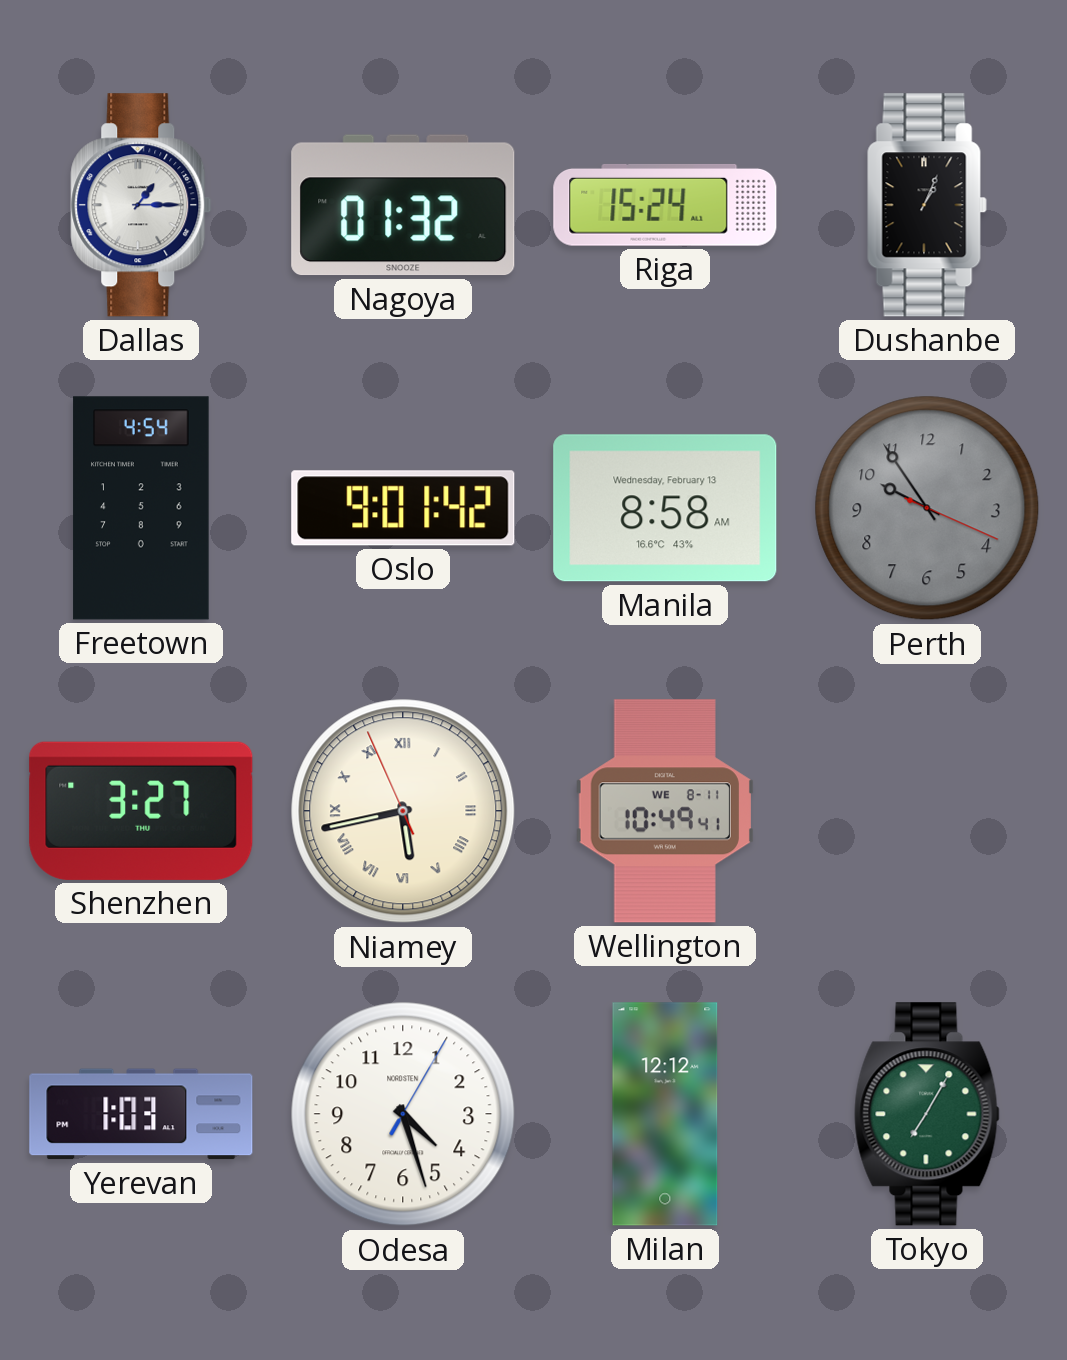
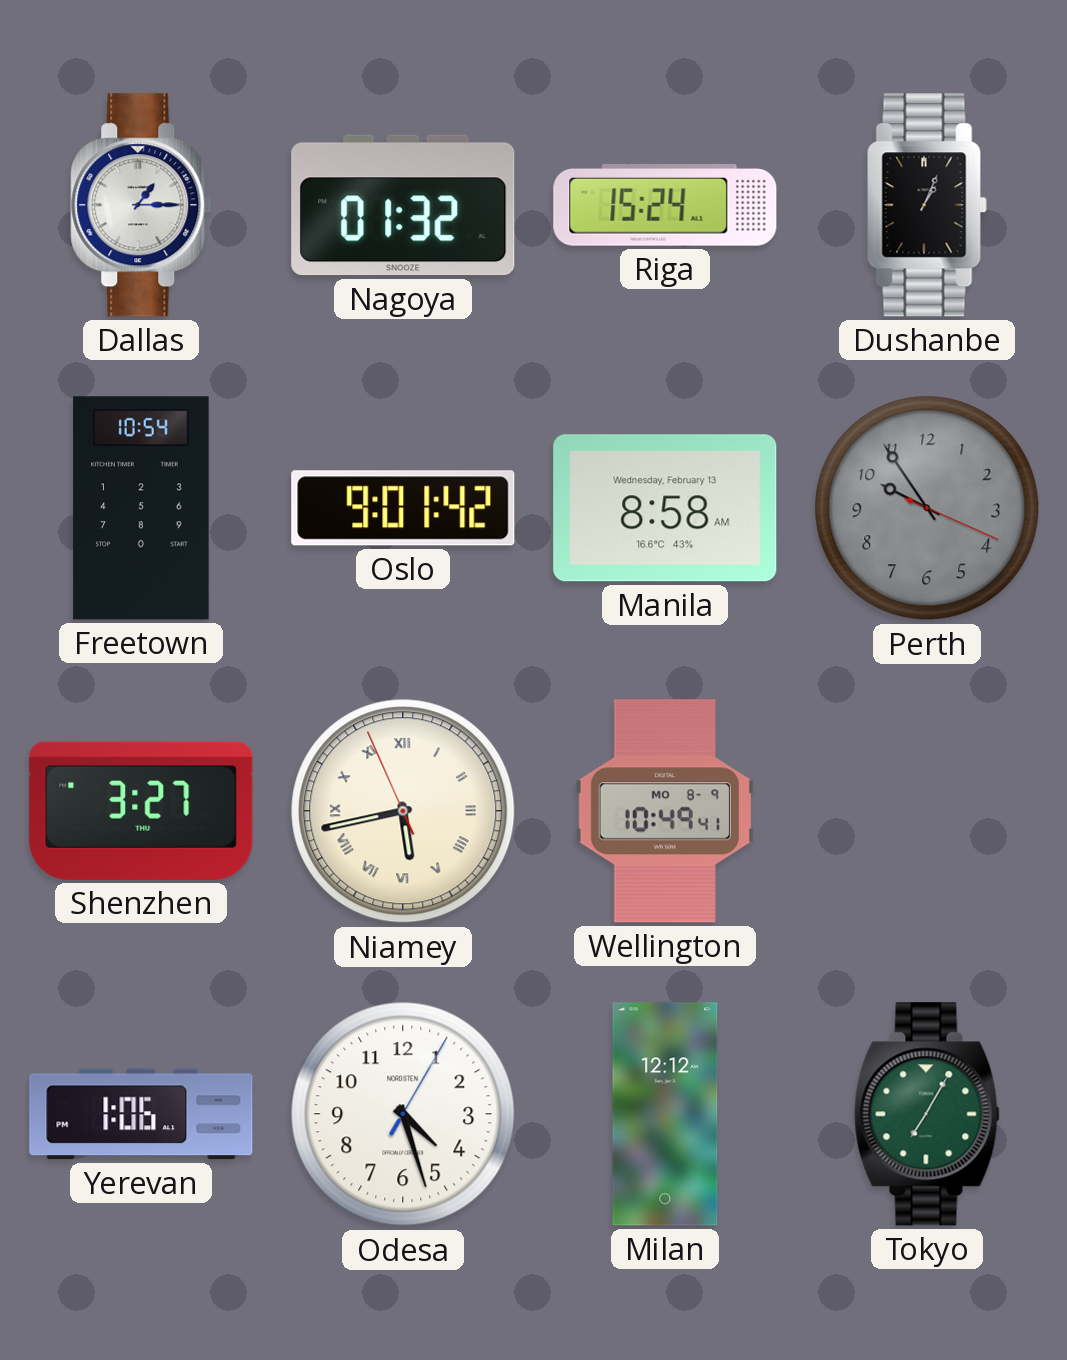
Freetown: 4:54 -> 10:54
Wellington date: WE 8-11 -> MO 8-9
Yerevan: 1:03 -> 1:06
